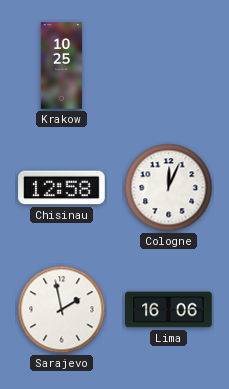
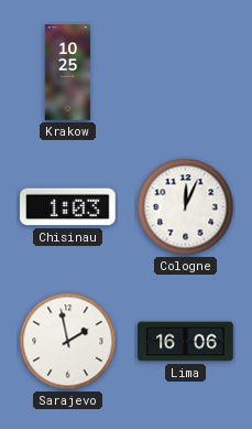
Chisinau: 12:58 -> 1:03
